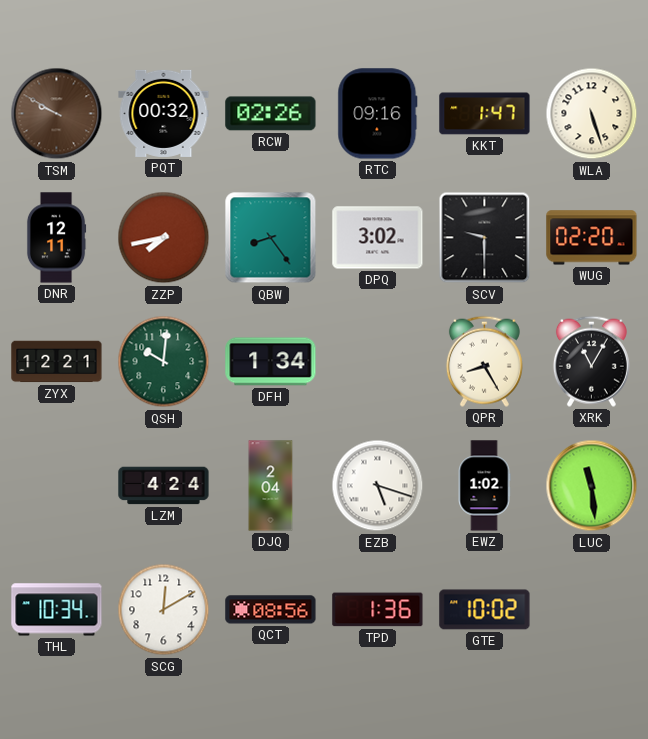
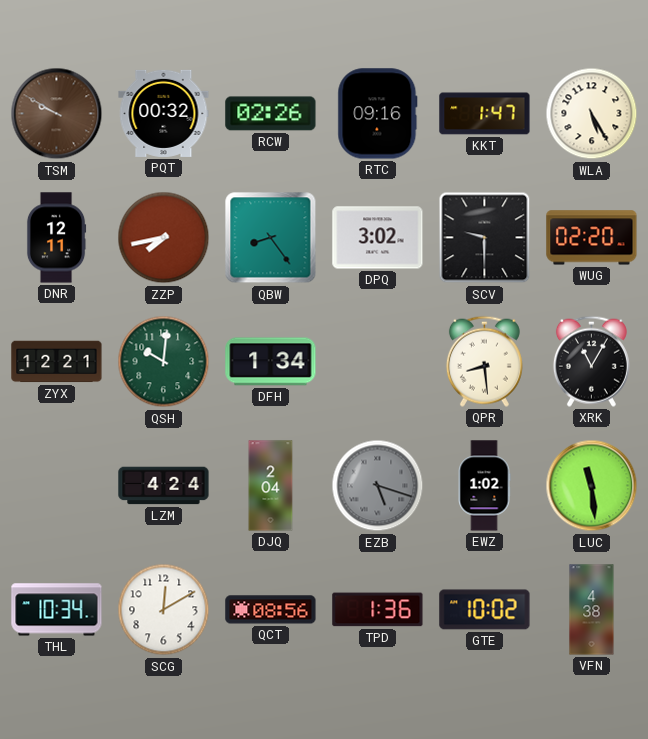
WLA: 5:27 -> 5:25
QPR: 8:25 -> 8:29
EZB dial: white -> grey
VFN: none -> 4:38
